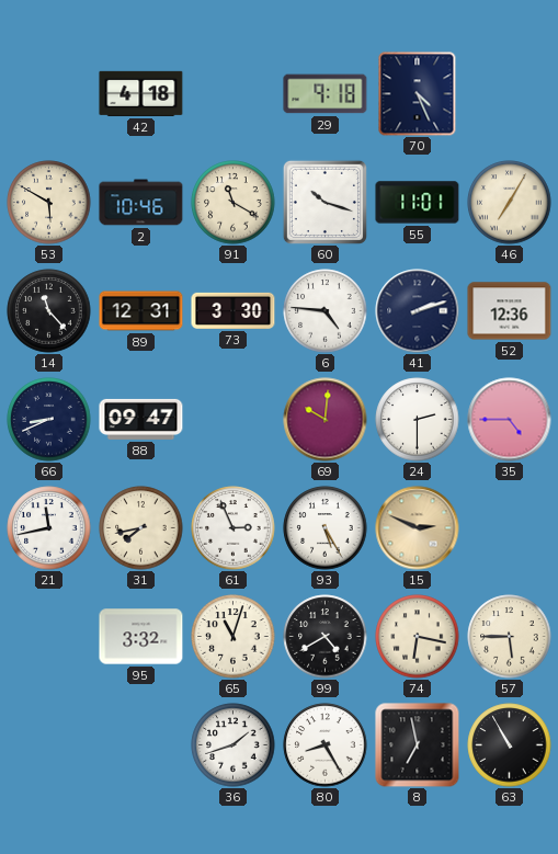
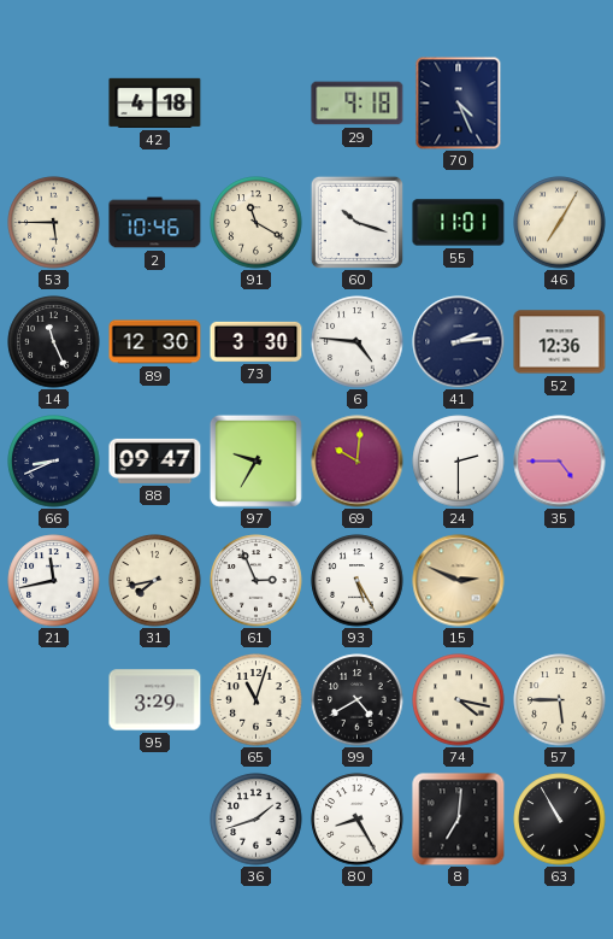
53: 5:50 -> 5:45
14: 11:23 -> 11:26
89: 12:31 -> 12:30
41: 2:12 -> 2:14
97: none -> 9:35
95: 3:32 -> 3:29
74: 6:17 -> 4:17
8: 6:58 -> 7:01
